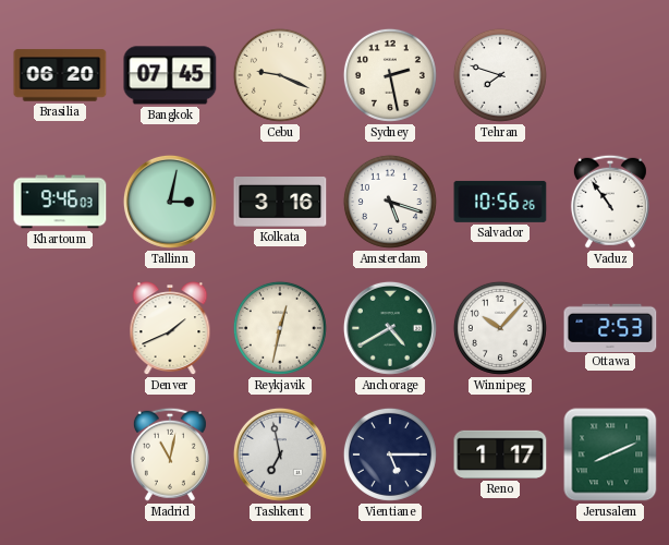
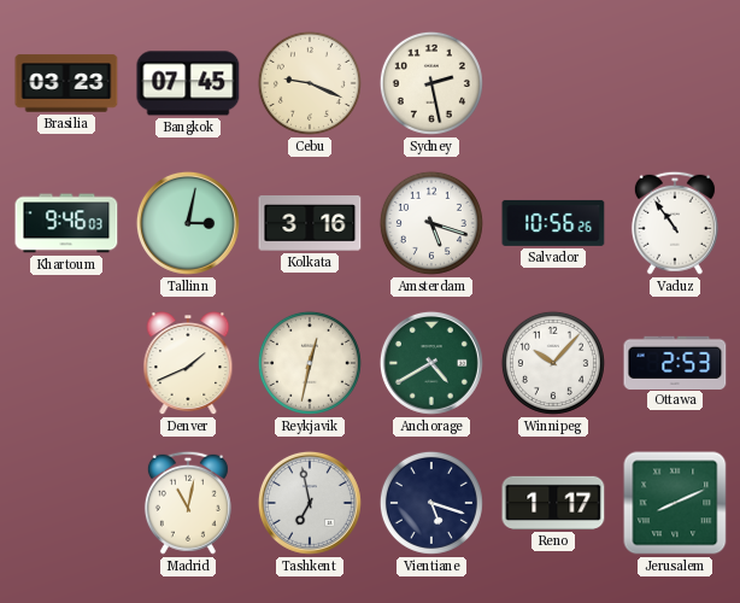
Brasilia: 06:20 -> 03:23
Tehran: 7:48 -> none
Vientiane: 5:15 -> 5:18
